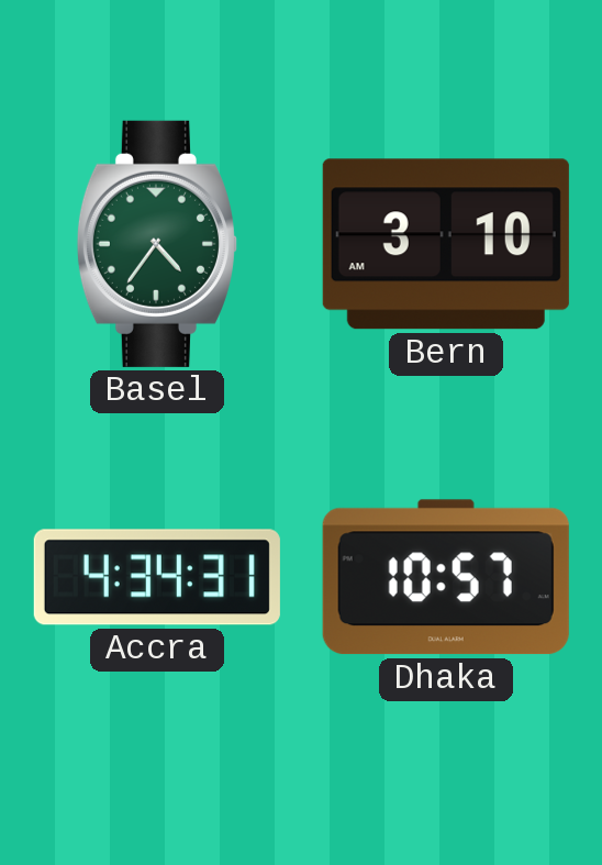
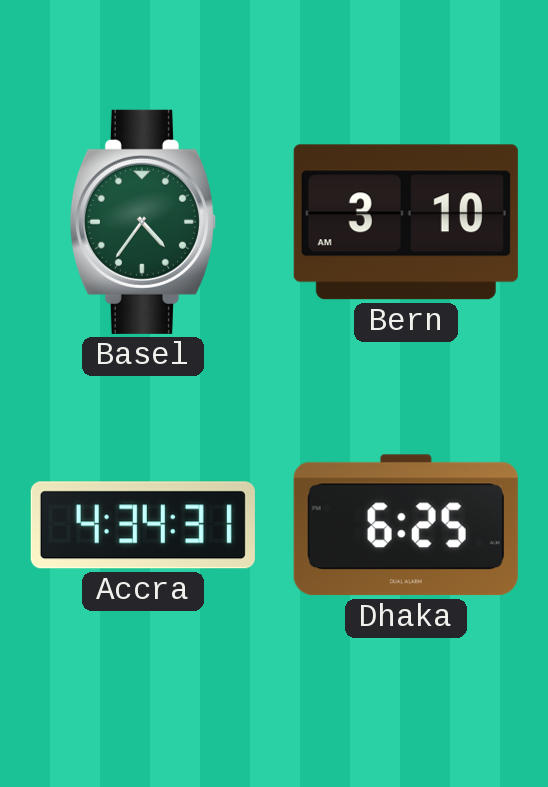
Dhaka: 10:57 -> 6:25
